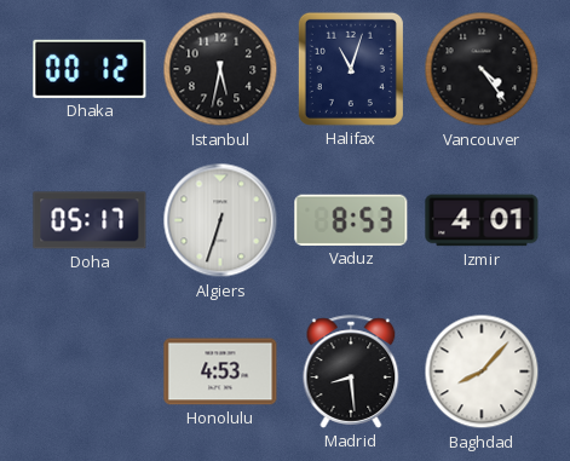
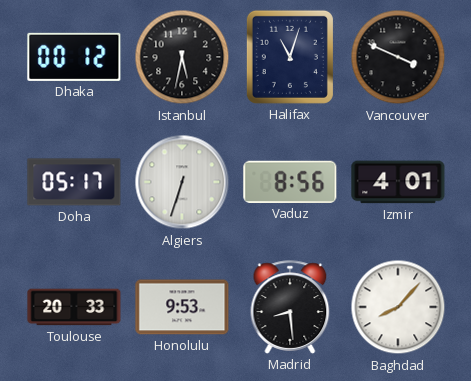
Vancouver: 4:24 -> 3:49
Vaduz: 8:53 -> 8:56
Toulouse: none -> 20:33
Honolulu: 4:53 -> 9:53
